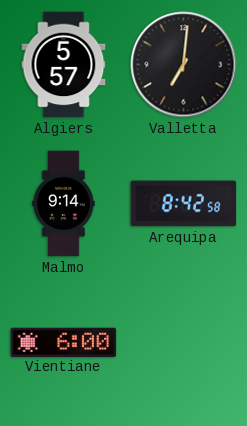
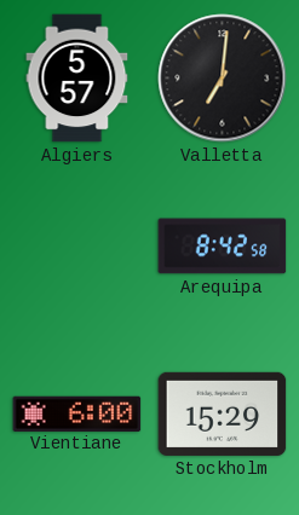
Malmo: 9:14 -> none
Stockholm: none -> 15:29
